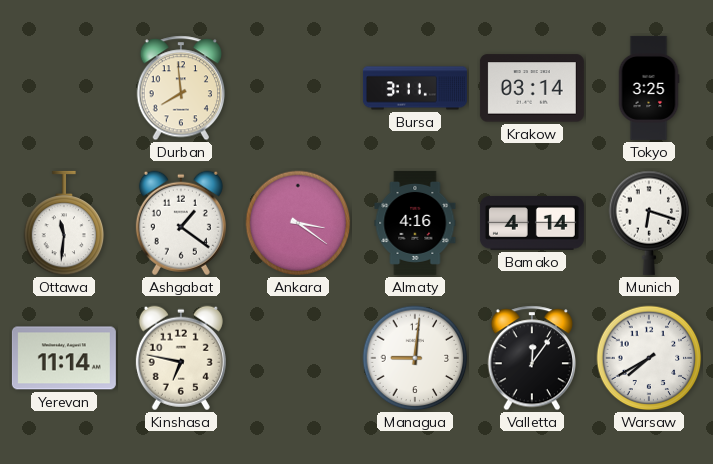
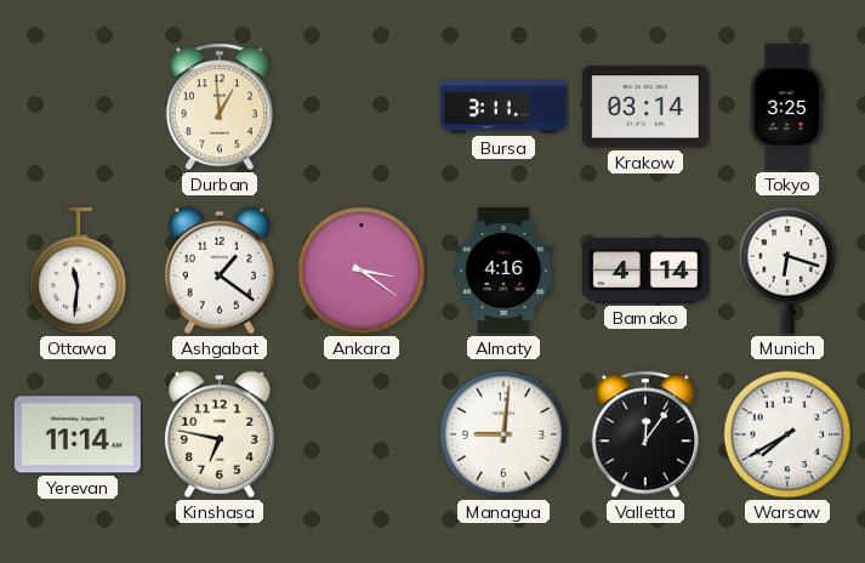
Durban: 7:59 -> 12:59
